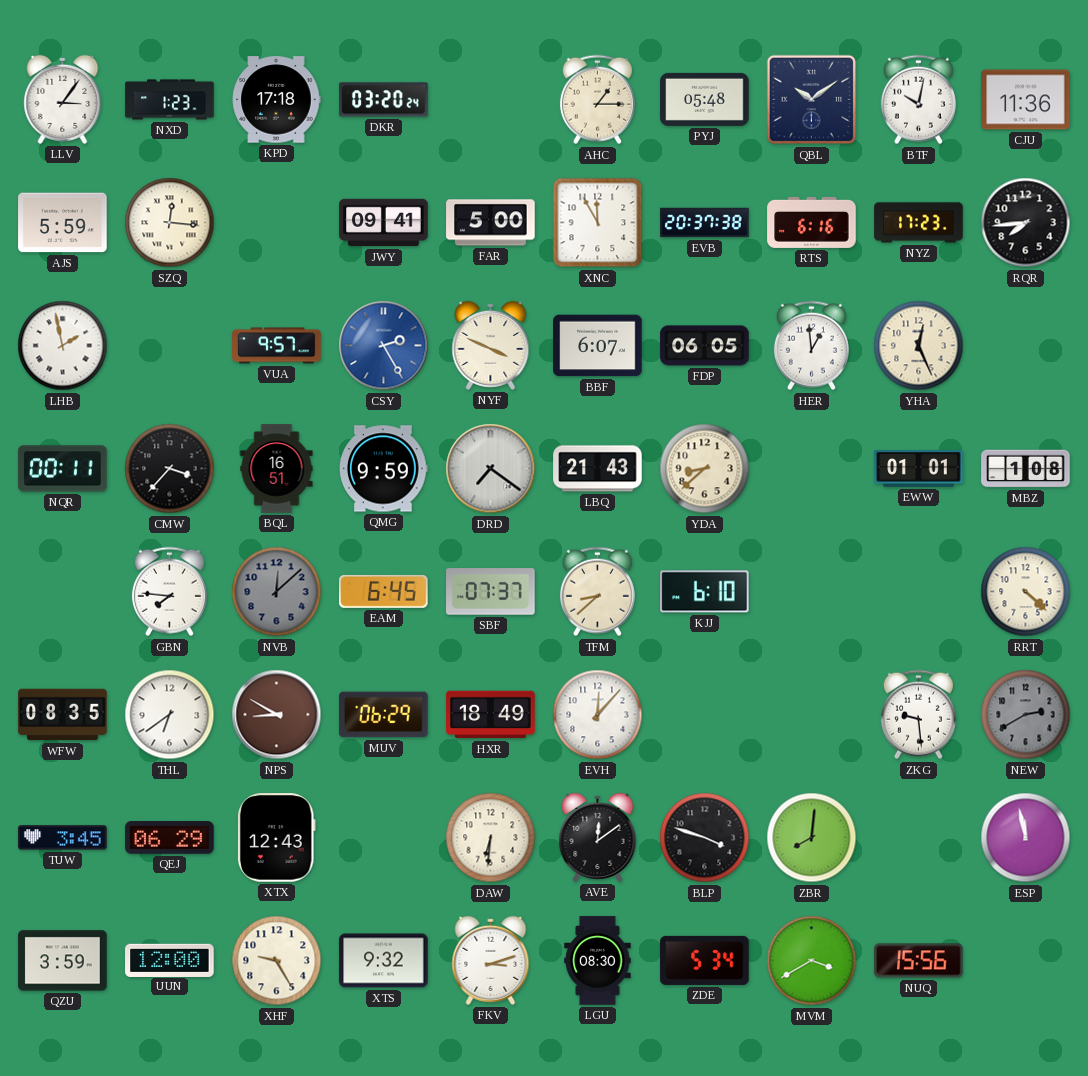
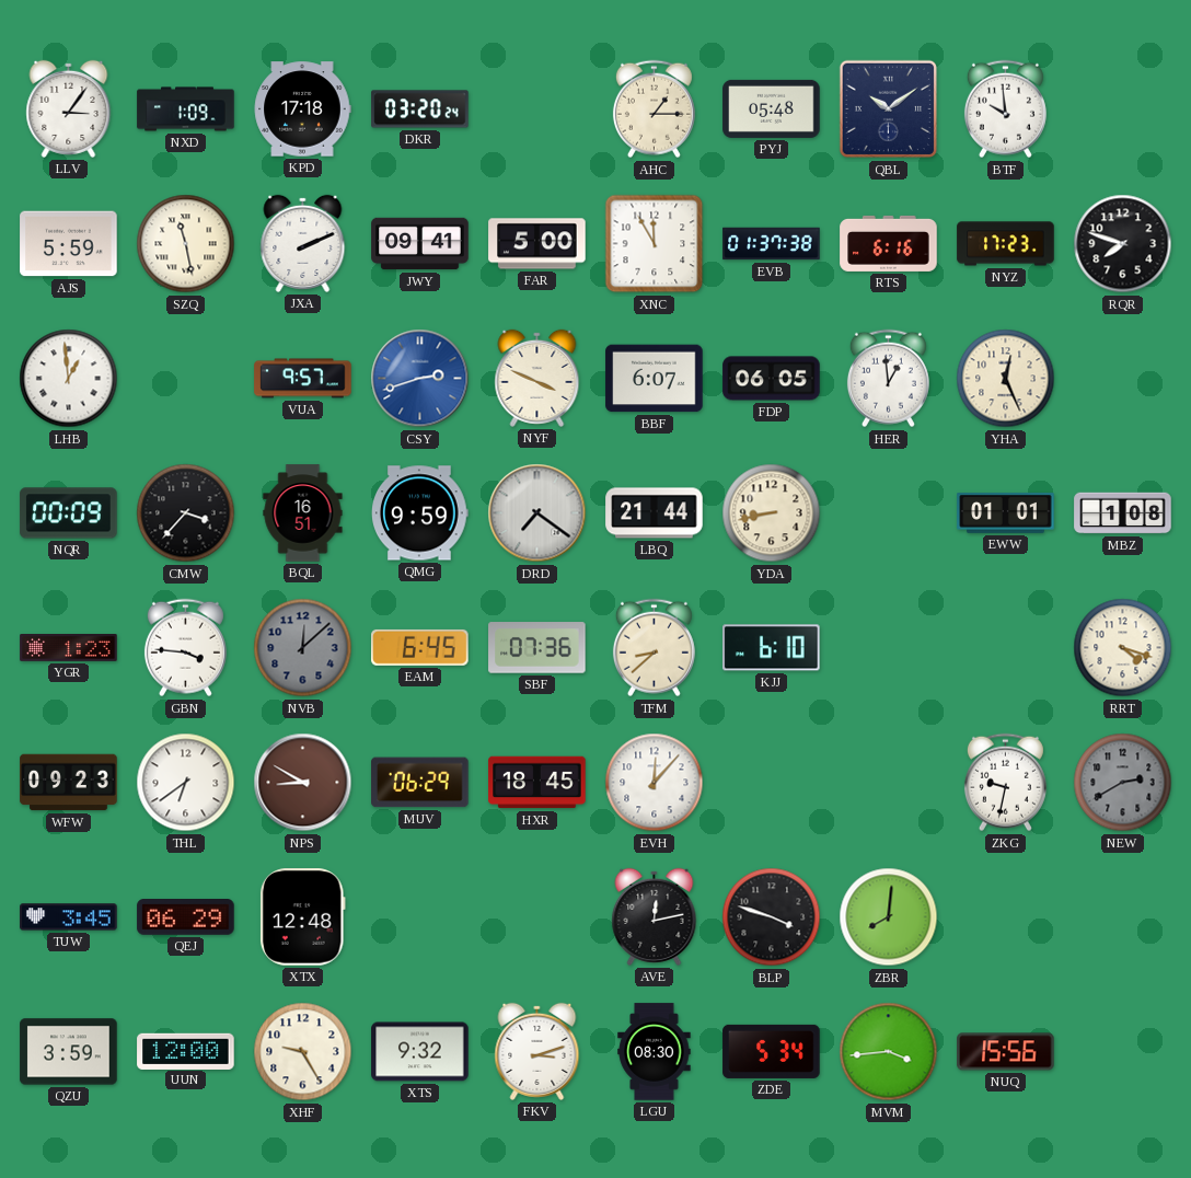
NXD: 1:23 -> 1:09
BTF: 10:02 -> 9:59
CJU: 11:36 -> none
SZQ: 12:16 -> 11:28
JXA: none -> 2:11
EVB: 20:37 -> 01:37
RQR: 7:44 -> 7:48
LHB: 1:58 -> 12:59
CSY: 2:25 -> 2:42
NQR: 00:11 -> 00:09
LBQ: 21:43 -> 21:44
YDA: 8:38 -> 8:43
YGR: none -> 1:23
GBN: 7:46 -> 3:46
SBF: 07:37 -> 07:36
RRT: 4:22 -> 4:18
WFW: 08:35 -> 09:23
HXR: 18:49 -> 18:45
ZKG: 9:29 -> 9:32
XTX: 12:43 -> 12:48
DAW: 6:31 -> none
AVE: 12:09 -> 12:13
ESP: 11:58 -> none
MVM: 3:40 -> 3:44
